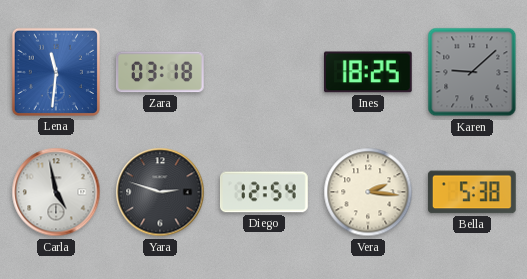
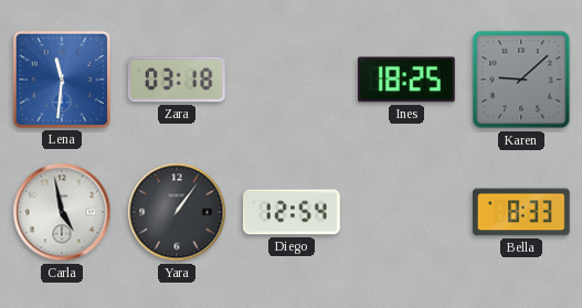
Yara: 2:48 -> 1:06
Vera: 2:16 -> none
Bella: 5:38 -> 8:33
